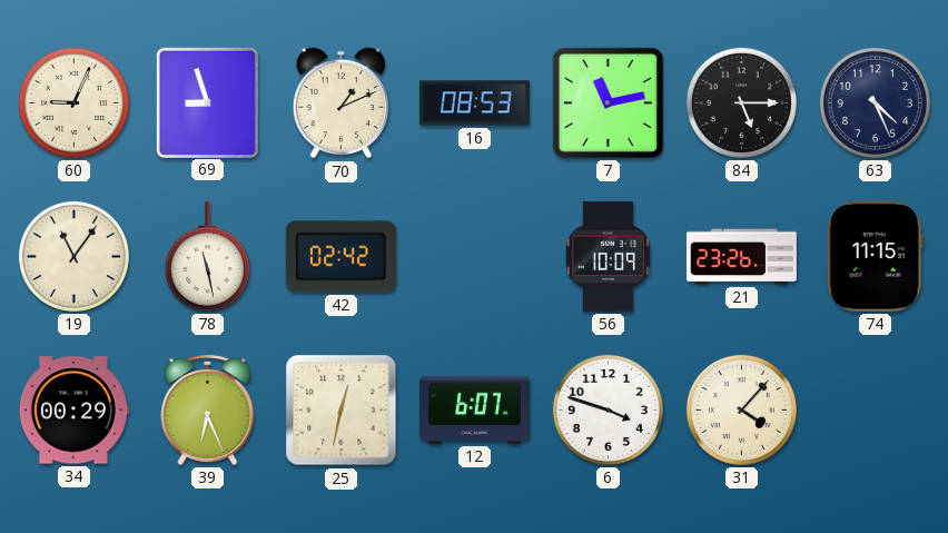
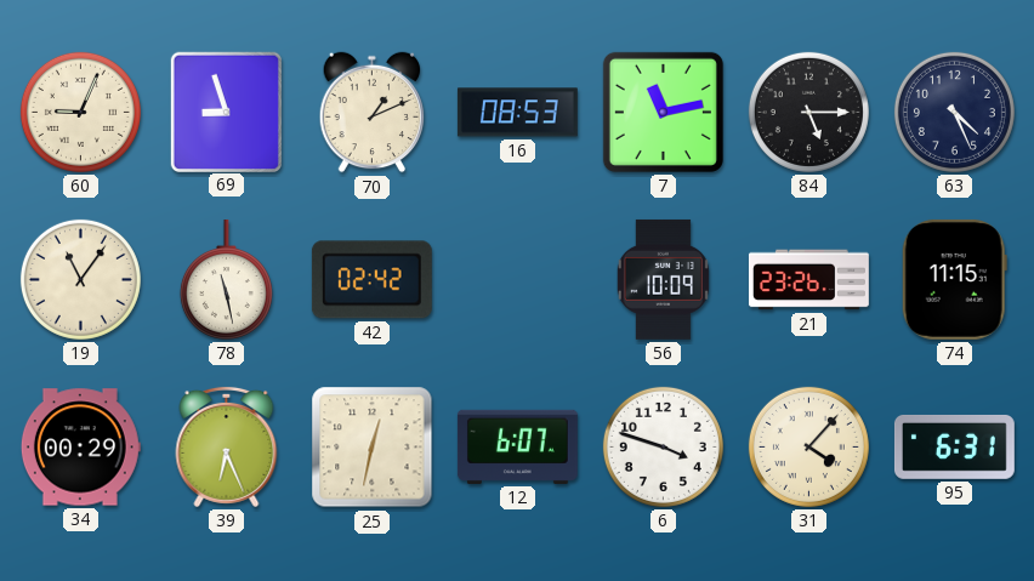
95: none -> 6:31
